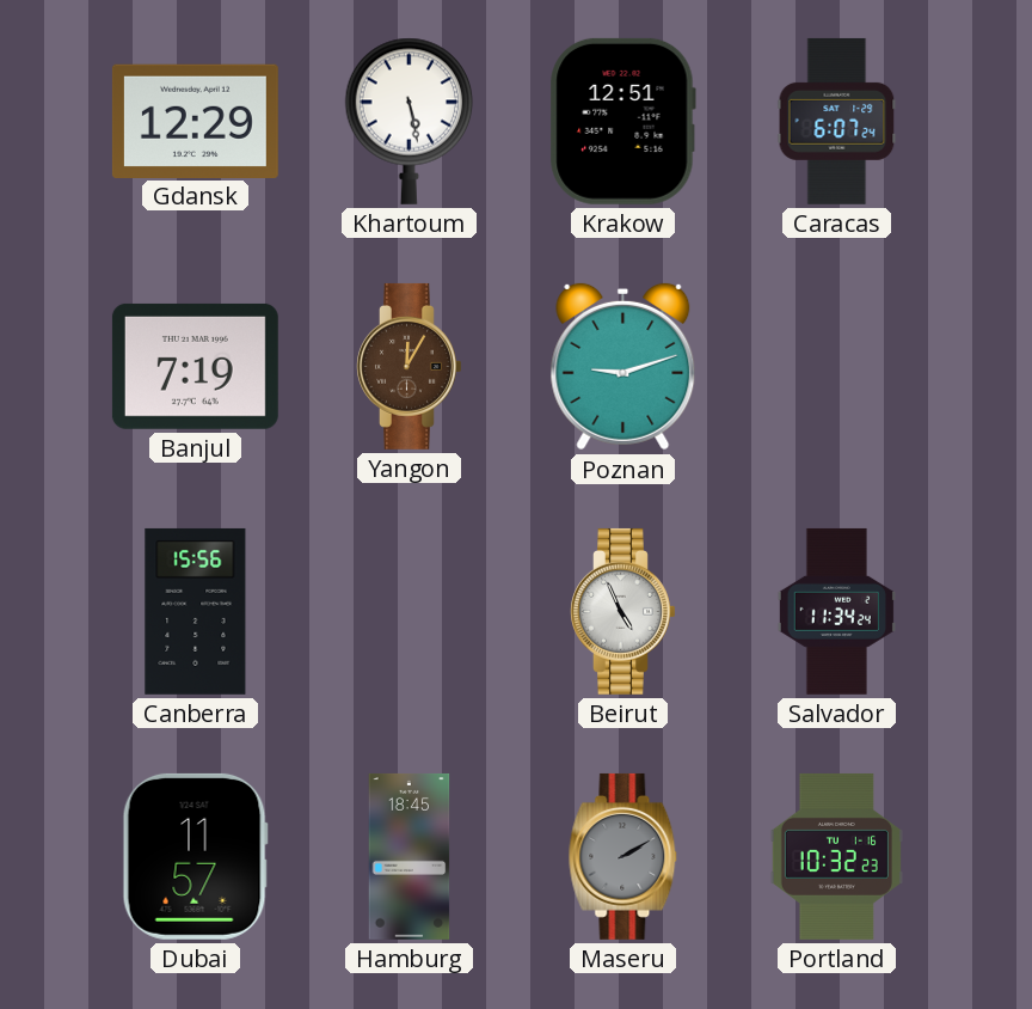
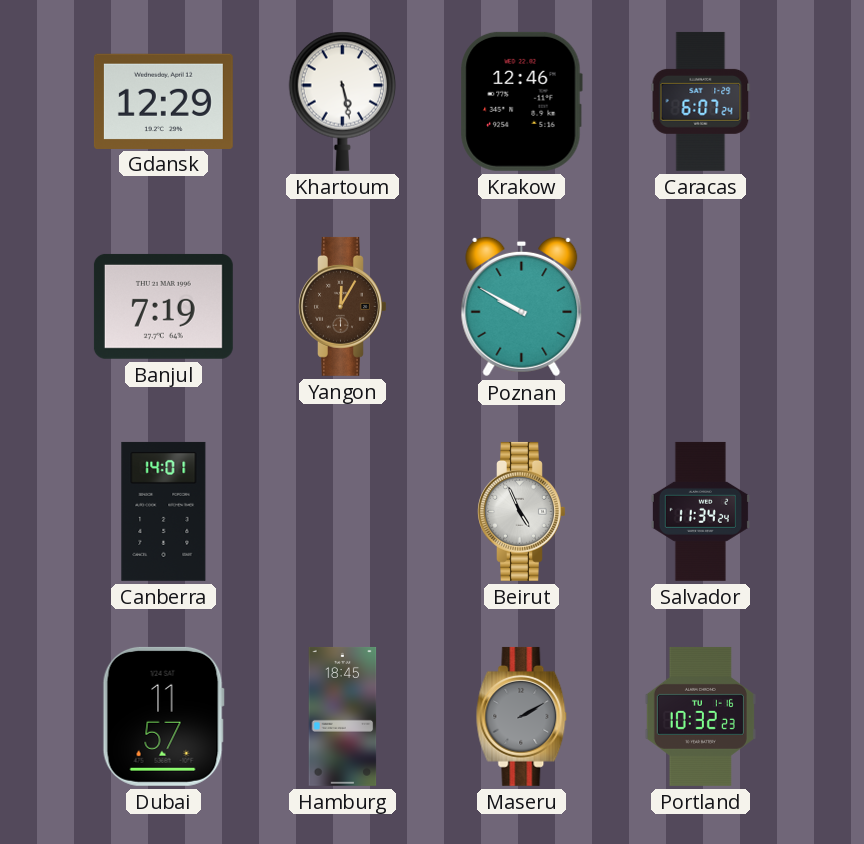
Krakow: 12:51 -> 12:46
Poznan: 9:12 -> 9:50
Canberra: 15:56 -> 14:01
